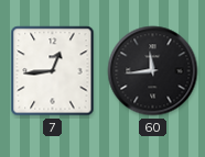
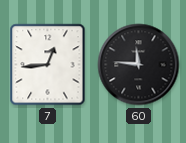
60: 11:44 -> 11:46
